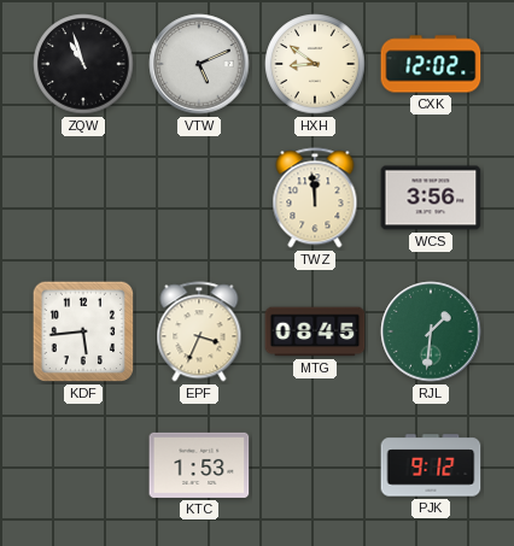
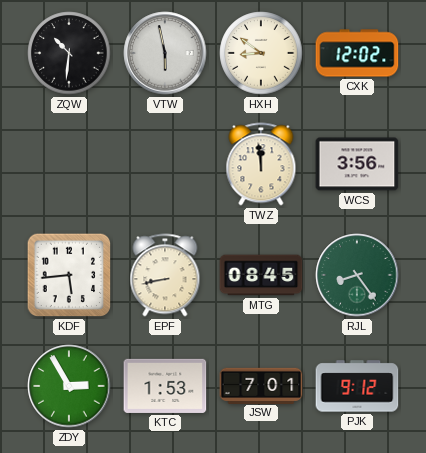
ZQW: 10:57 -> 10:31
VTW: 5:11 -> 5:58
EPF: 3:34 -> 8:43
RJL: 1:31 -> 8:24
ZDY: none -> 2:55
JSW: none -> 7:01
